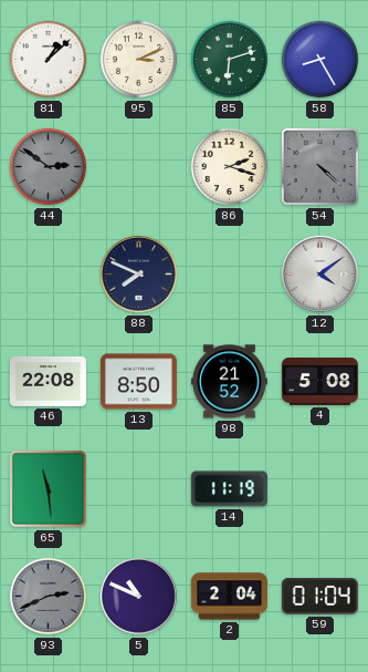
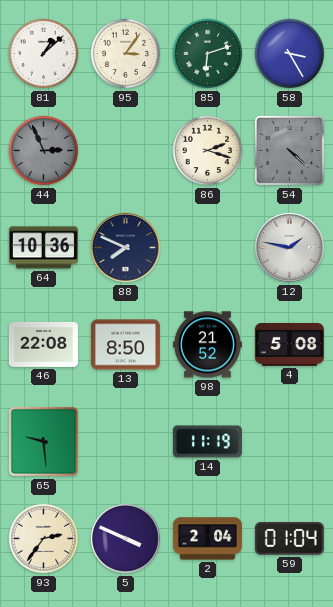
95: 3:11 -> 3:06
58: 8:25 -> 3:25
44: 2:51 -> 2:56
64: none -> 10:36
12: 4:09 -> 1:47
65: 11:29 -> 9:29
93: 2:41 -> 2:36
93 dial: grey -> cream
5: 10:49 -> 3:49
